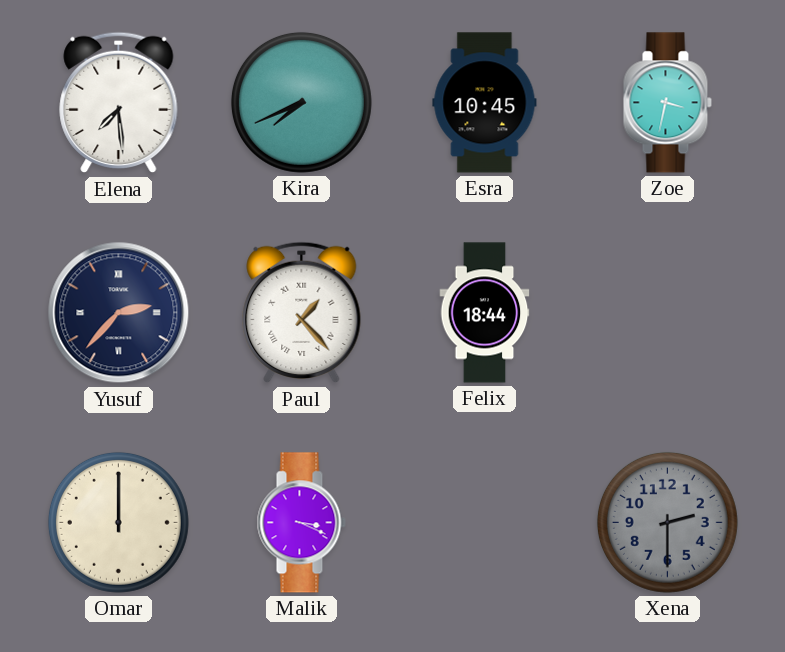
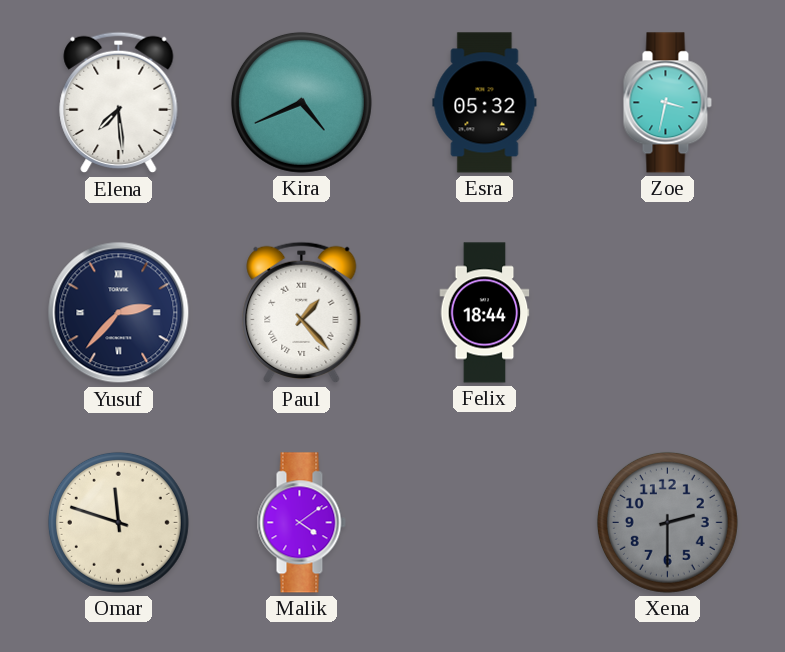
Kira: 7:41 -> 4:41
Esra: 10:45 -> 05:32
Omar: 12:00 -> 11:48
Malik: 3:19 -> 4:09
